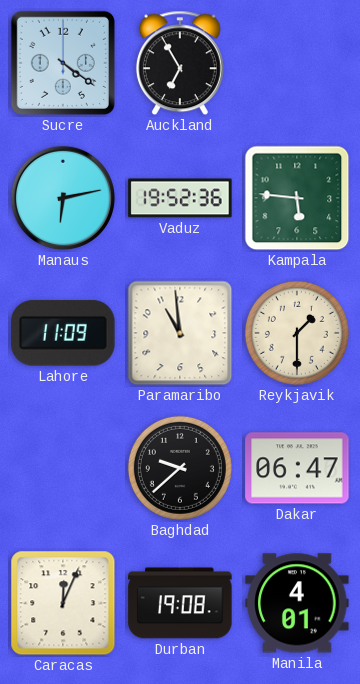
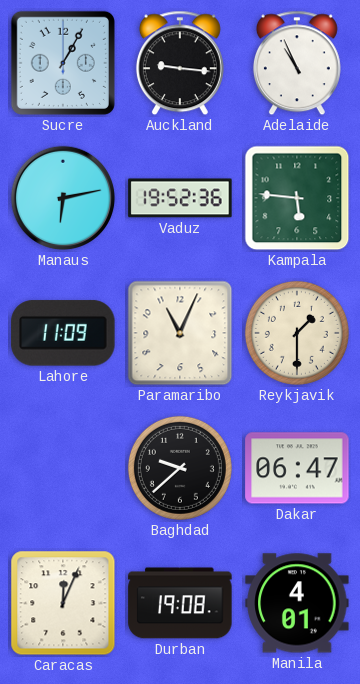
Sucre: 4:21 -> 1:05
Auckland: 6:55 -> 9:16
Adelaide: none -> 10:56
Paramaribo: 10:59 -> 11:04
